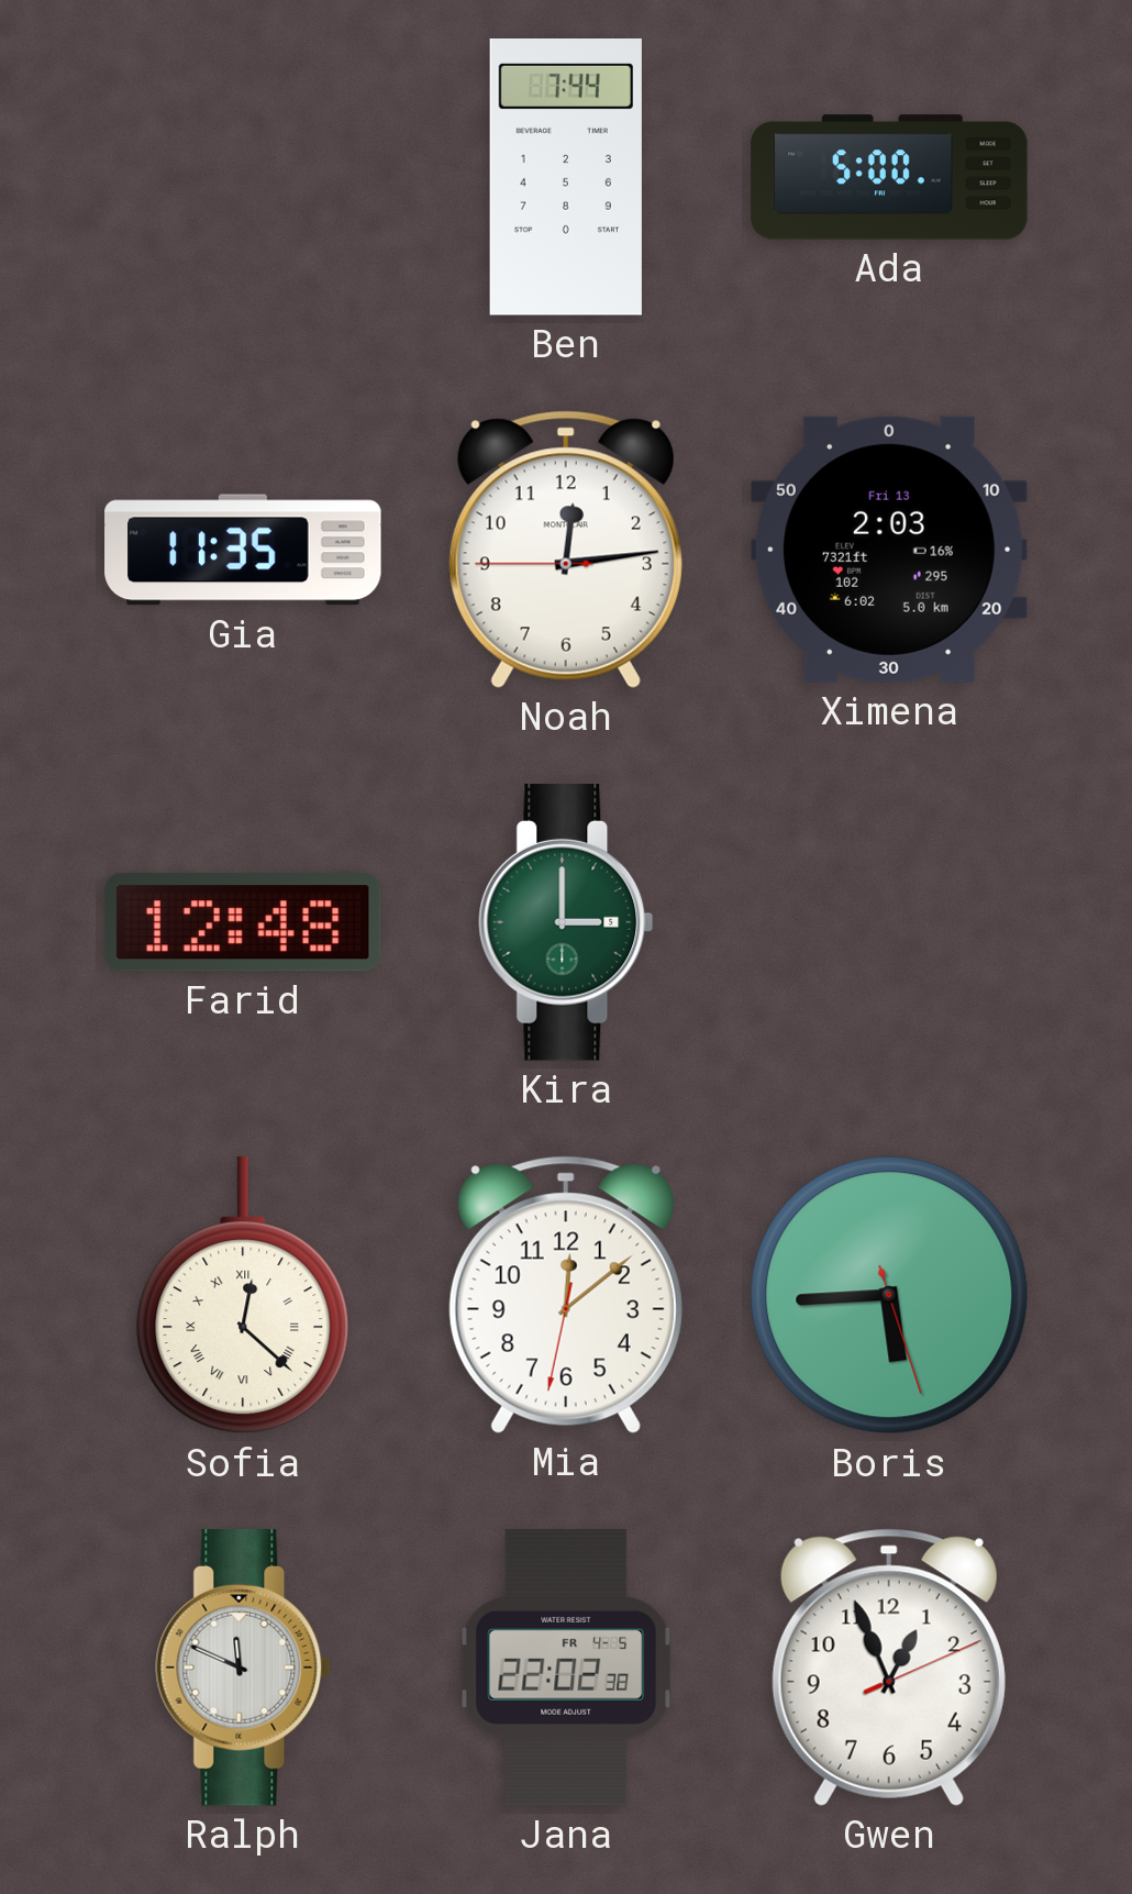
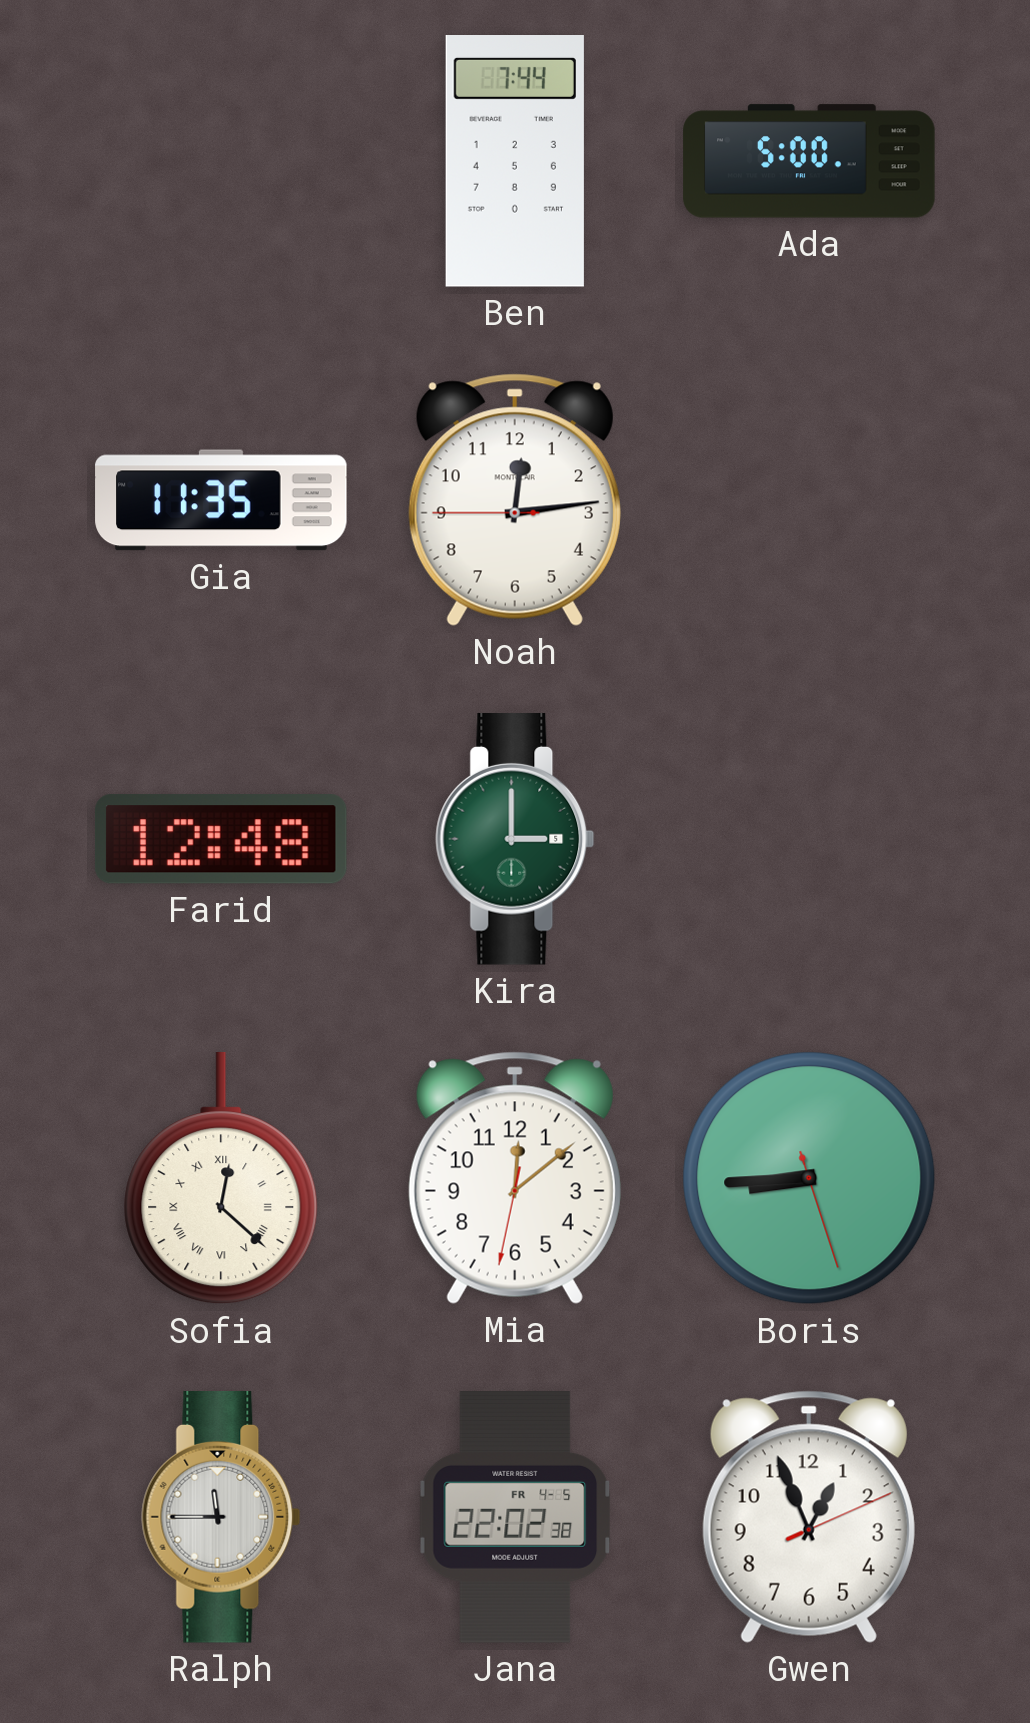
Ximena: 2:03 -> none
Boris: 5:44 -> 8:44
Ralph: 11:49 -> 11:45
